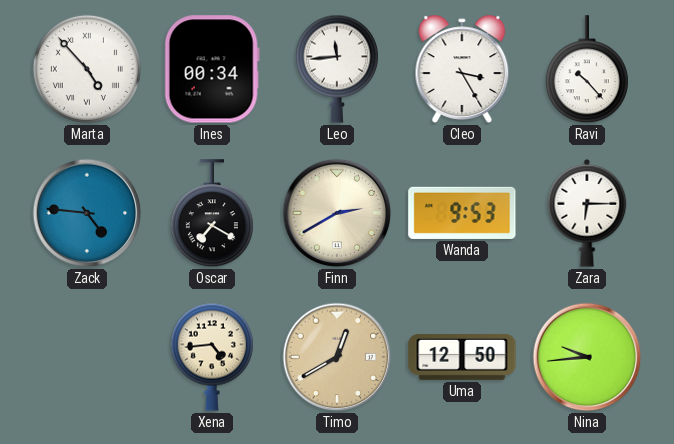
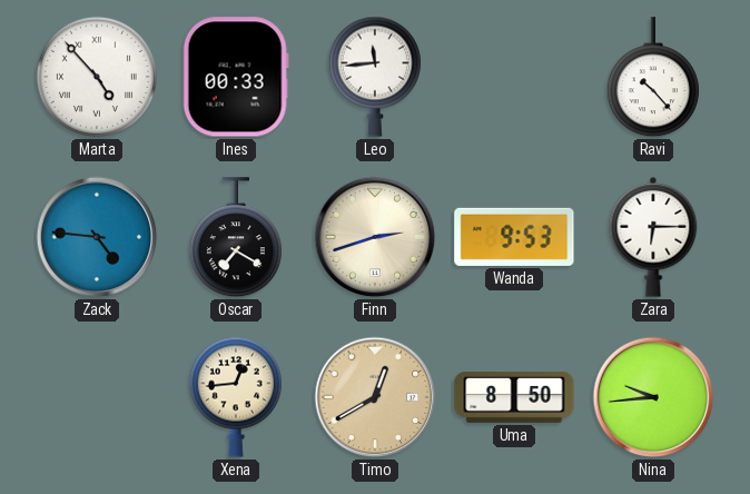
Ines: 00:34 -> 00:33
Cleo: 3:25 -> none
Finn: 2:40 -> 2:42
Xena: 4:44 -> 12:44
Uma: 12:50 -> 8:50
